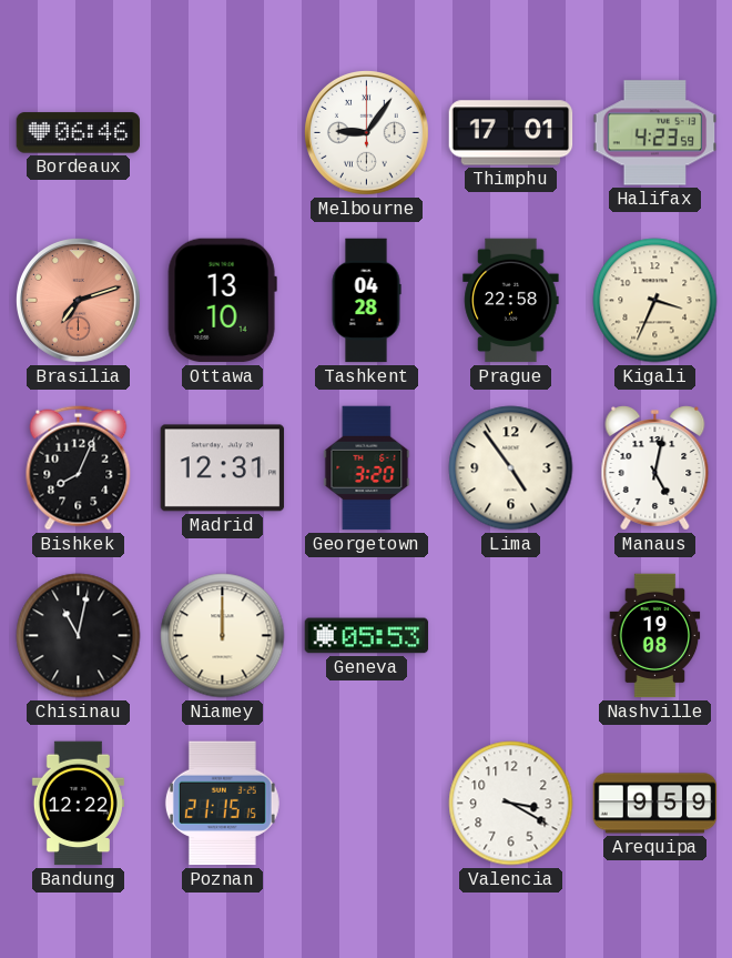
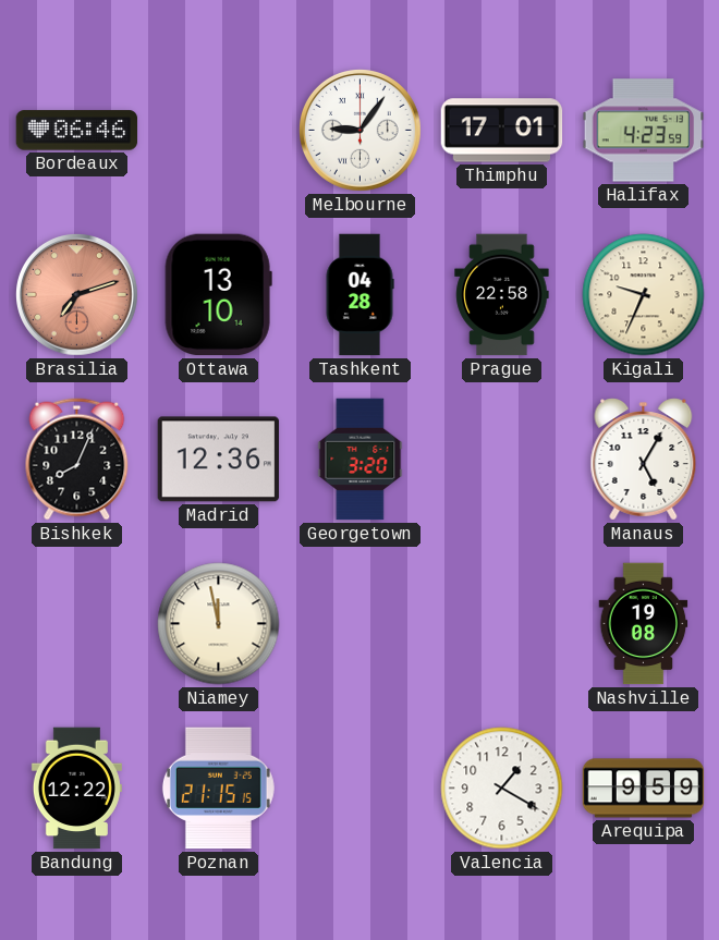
Kigali: 3:34 -> 9:34
Madrid: 12:31 -> 12:36
Lima: 4:54 -> none
Manaus: 5:02 -> 5:05
Chisinau: 11:02 -> none
Niamey: 12:00 -> 11:58
Geneva: 05:53 -> none
Valencia: 3:20 -> 1:20
